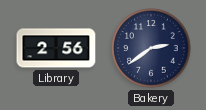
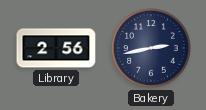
Bakery: 2:39 -> 2:43
